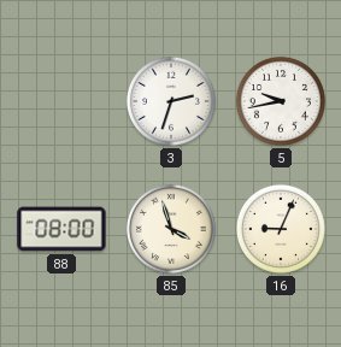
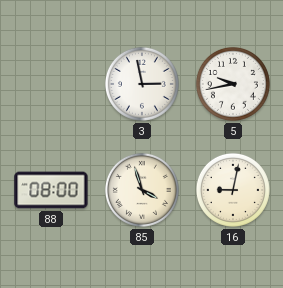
3: 2:33 -> 2:58
16: 9:04 -> 9:02
